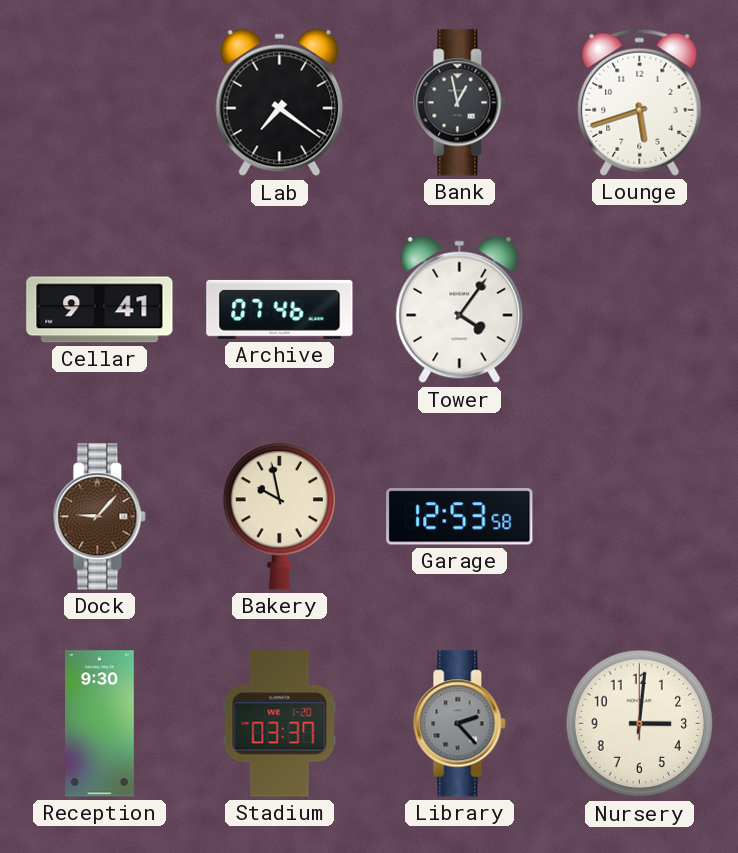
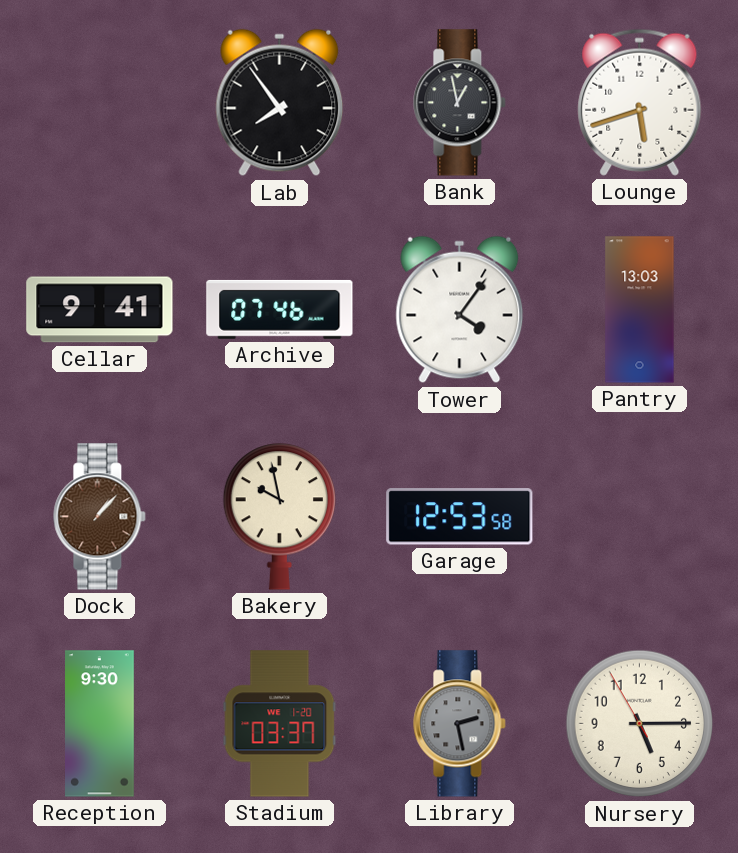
Lab: 7:21 -> 7:54
Pantry: none -> 13:03
Dock: 9:07 -> 1:07
Library: 2:23 -> 2:28
Nursery: 3:01 -> 5:14
